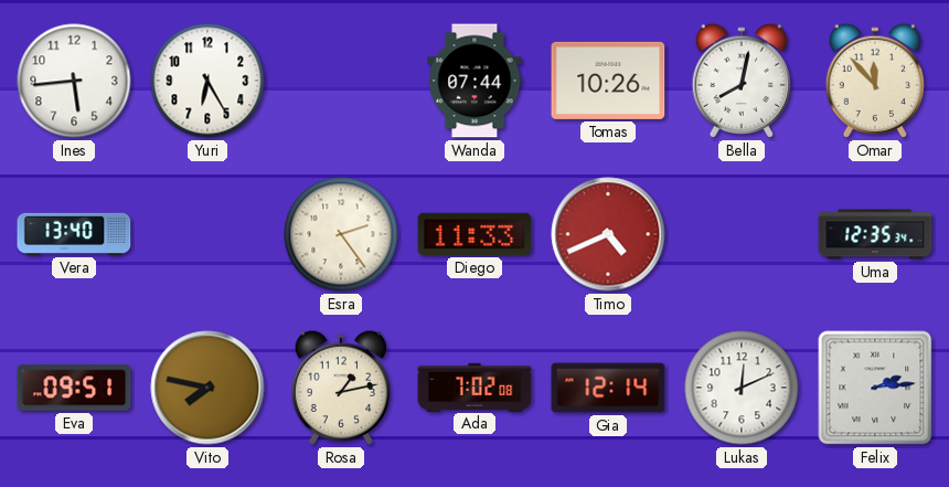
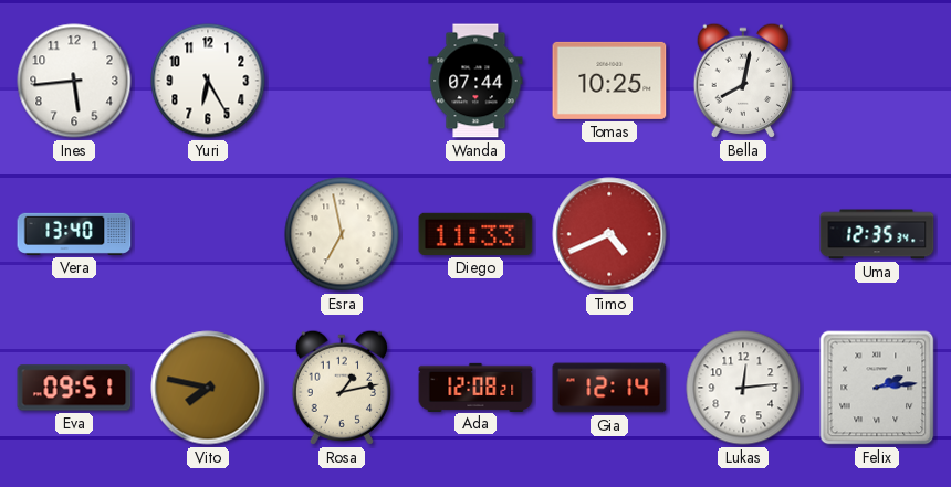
Tomas: 10:26 -> 10:25
Omar: 11:53 -> none
Esra: 2:24 -> 6:58
Ada: 7:02 -> 12:08
Lukas: 12:11 -> 12:14
